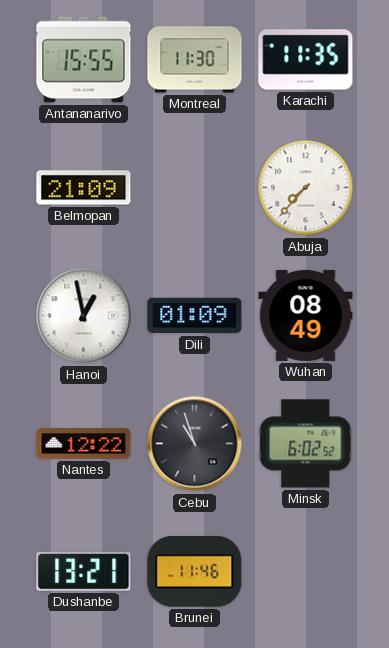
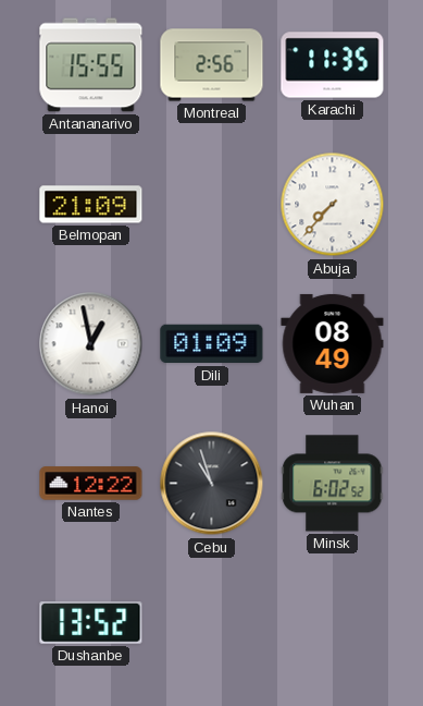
Montreal: 11:30 -> 2:56
Dushanbe: 13:21 -> 13:52
Brunei: 11:46 -> none
